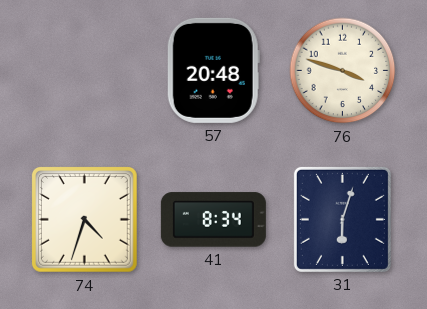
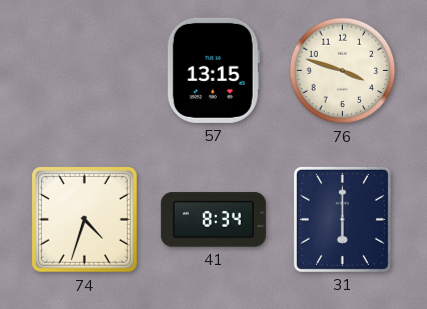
57: 20:48 -> 13:15
31: 6:03 -> 6:00
